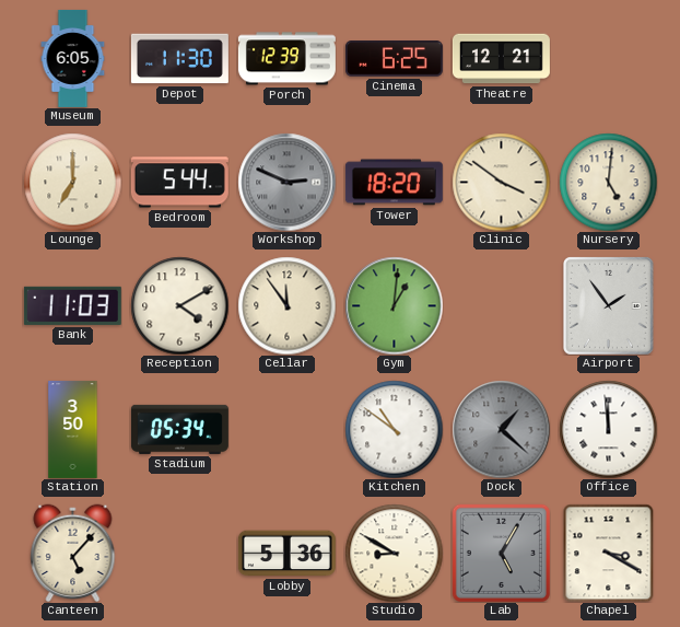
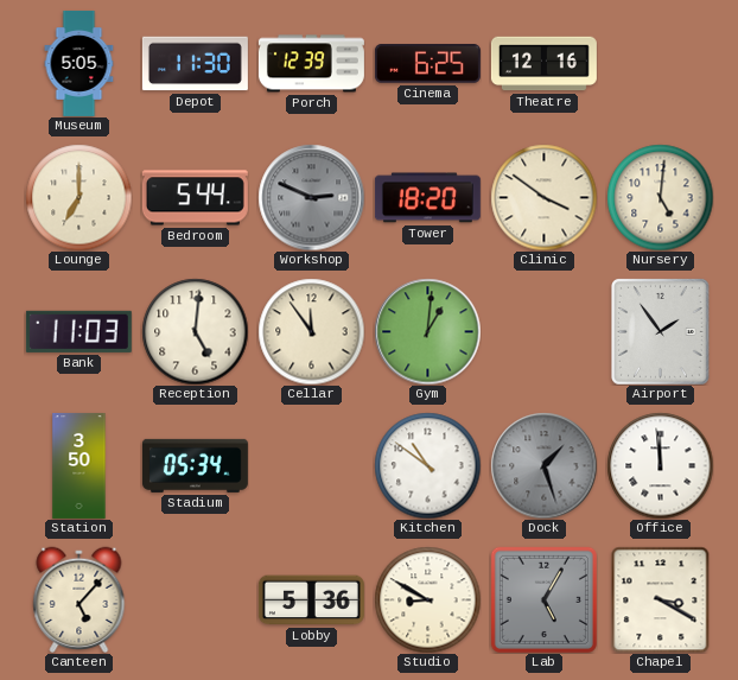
Museum: 6:05 -> 5:05
Theatre: 12:21 -> 12:16
Reception: 4:10 -> 5:01
Dock: 1:22 -> 1:27
